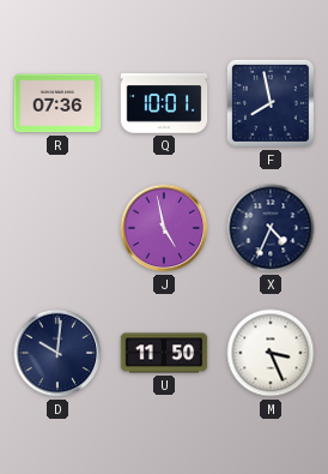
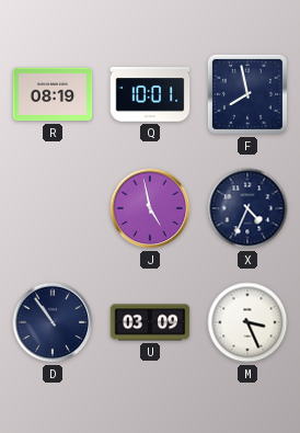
R: 07:36 -> 08:19
D: 10:01 -> 10:54
U: 11:50 -> 03:09
